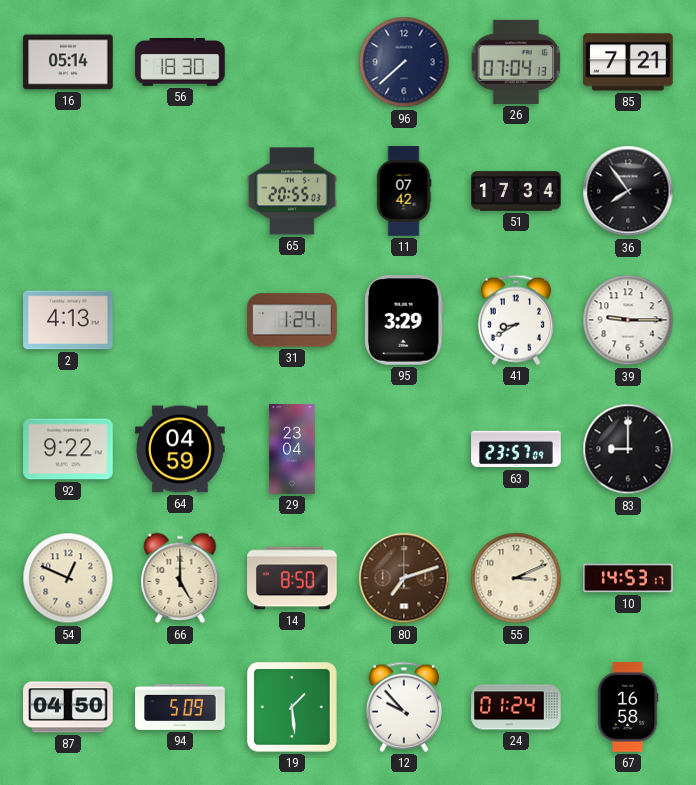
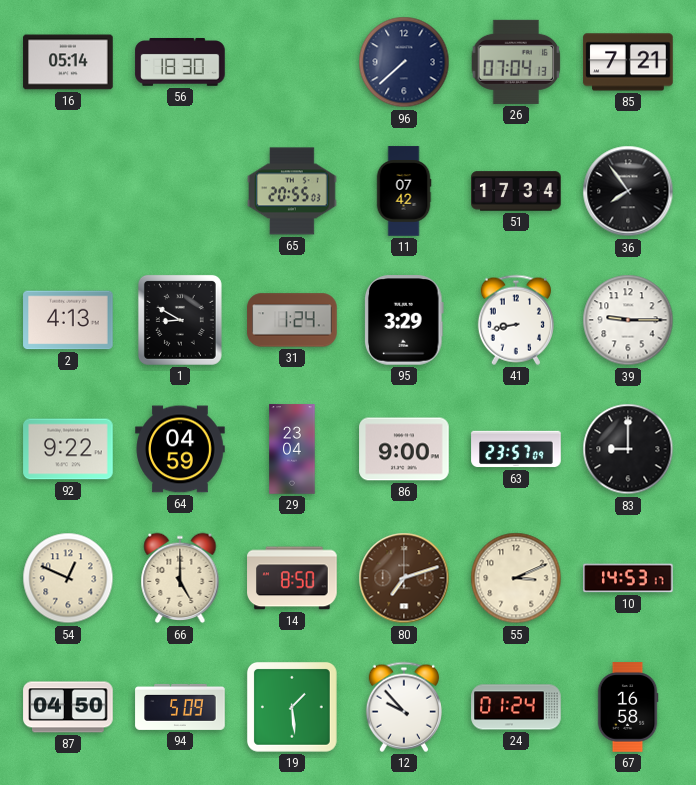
1: none -> 8:50
41: 8:40 -> 8:43
86: none -> 9:00
